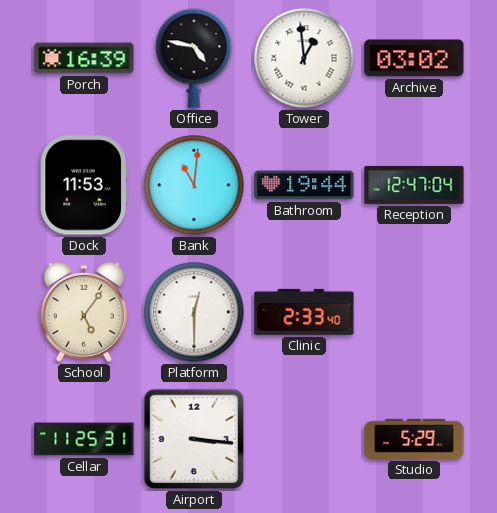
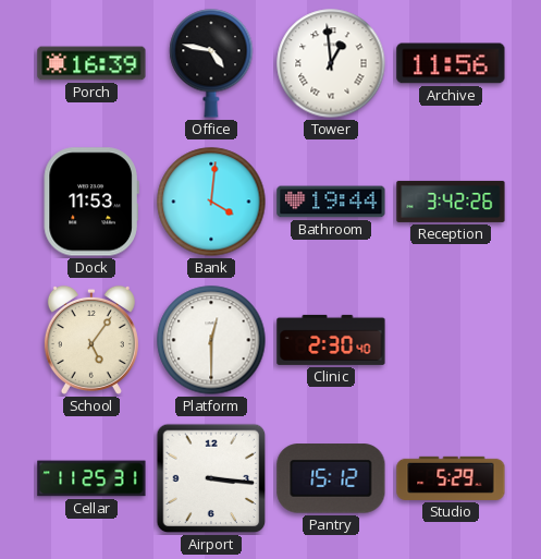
Archive: 03:02 -> 11:56
Bank: 11:01 -> 4:01
Reception: 12:47 -> 3:42
Clinic: 2:33 -> 2:30
Pantry: none -> 15:12
